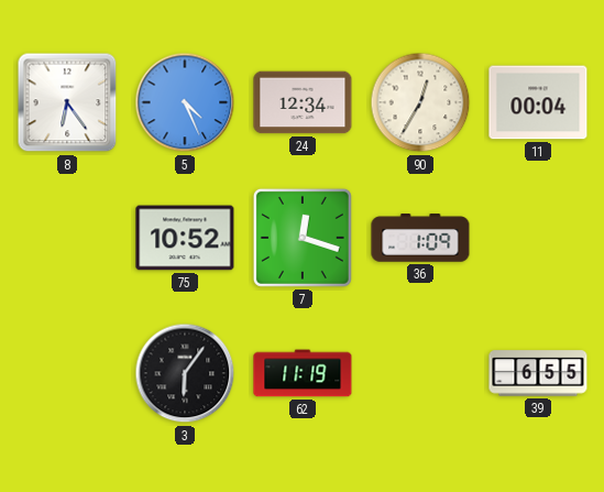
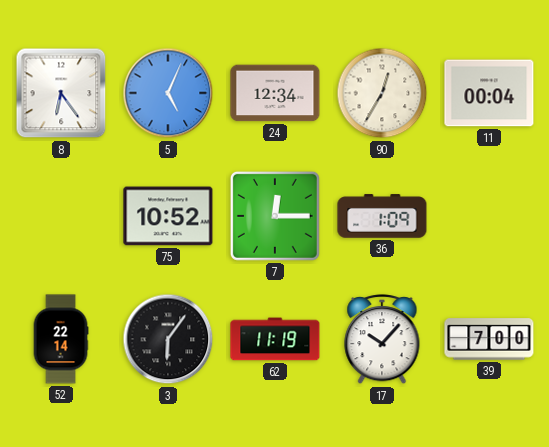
5: 4:26 -> 5:04
7: 12:18 -> 12:15
52: none -> 22:14
17: none -> 10:07
39: 6:55 -> 7:00
